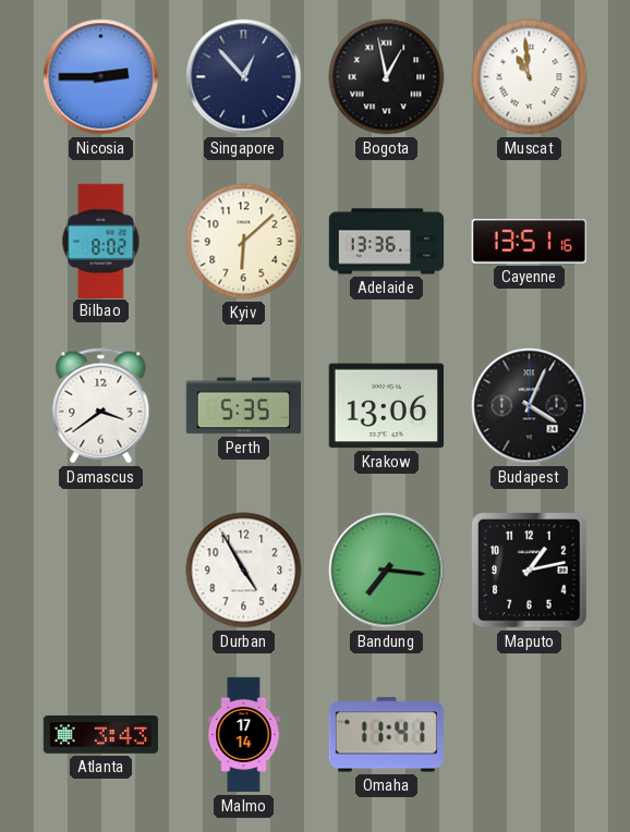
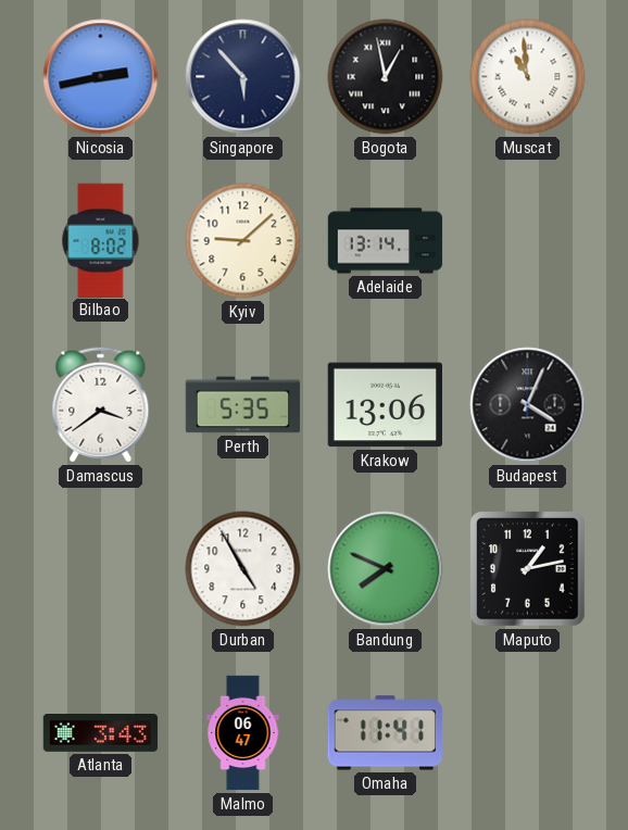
Nicosia: 2:45 -> 2:43
Singapore: 12:53 -> 5:53
Kyiv: 6:08 -> 9:08
Adelaide: 13:36 -> 13:14
Cayenne: 13:51 -> none
Bandung: 7:16 -> 7:49
Malmo: 17:14 -> 06:47
